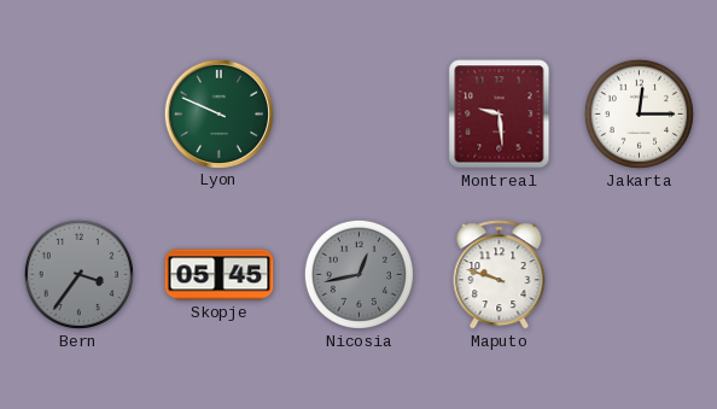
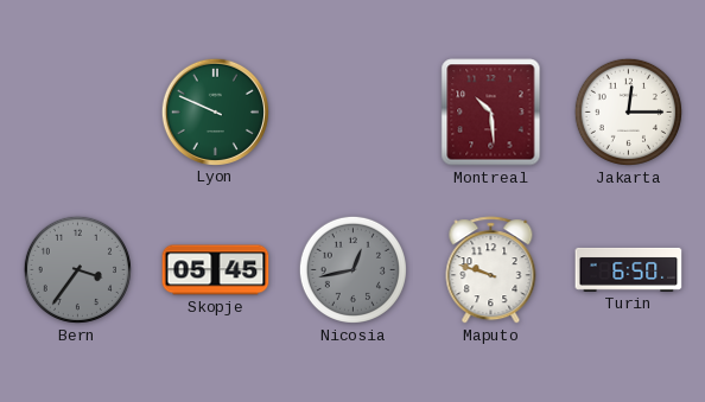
Montreal: 9:29 -> 10:29
Turin: none -> 6:50
